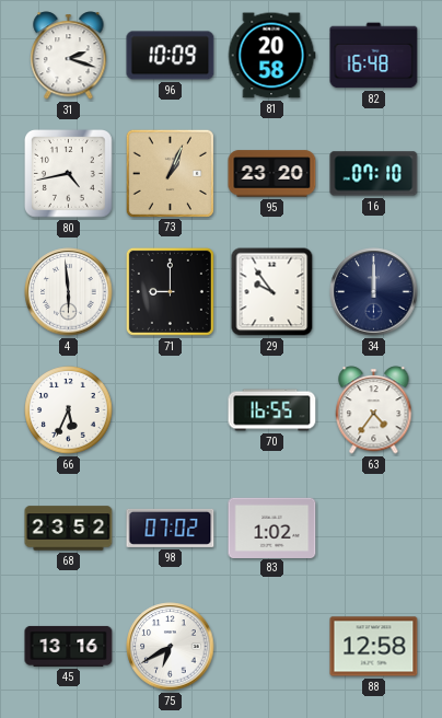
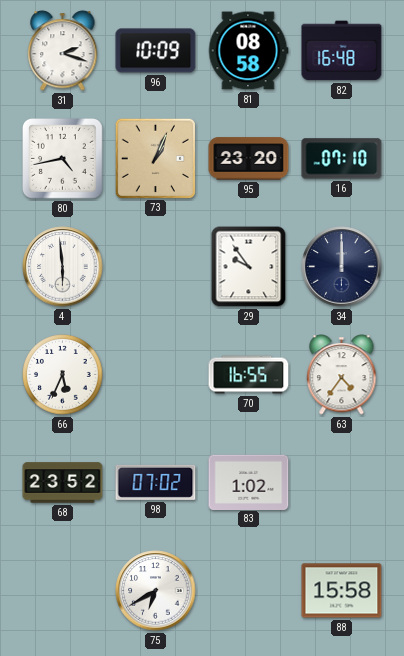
81: 20:58 -> 08:58
71: 9:00 -> none
45: 13:16 -> none
88: 12:58 -> 15:58
